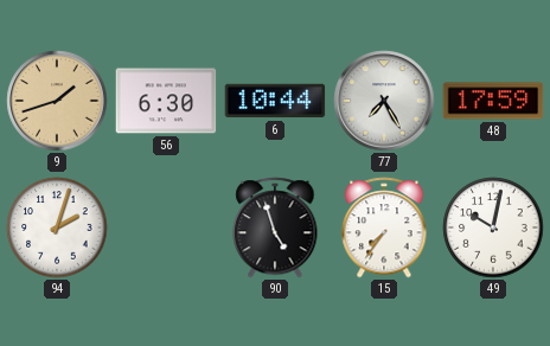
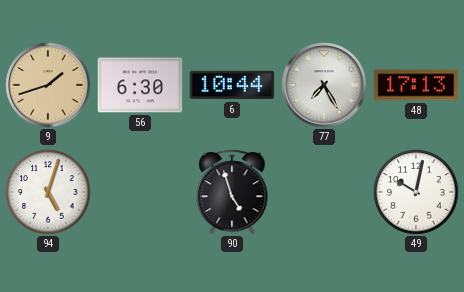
48: 17:59 -> 17:13
94: 2:03 -> 5:03
15: 7:36 -> none
